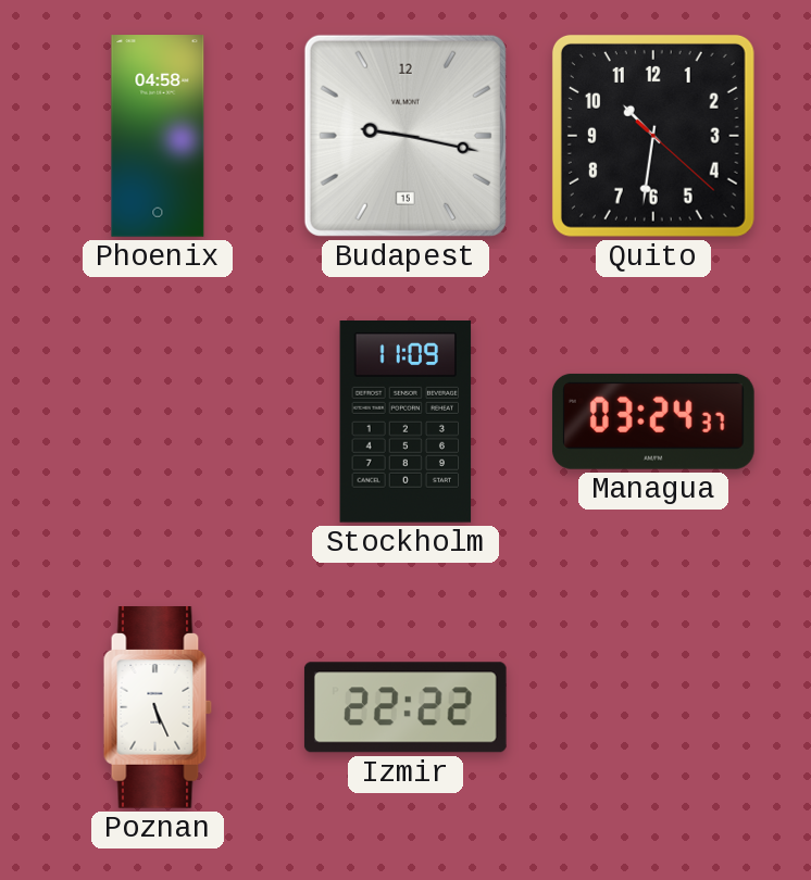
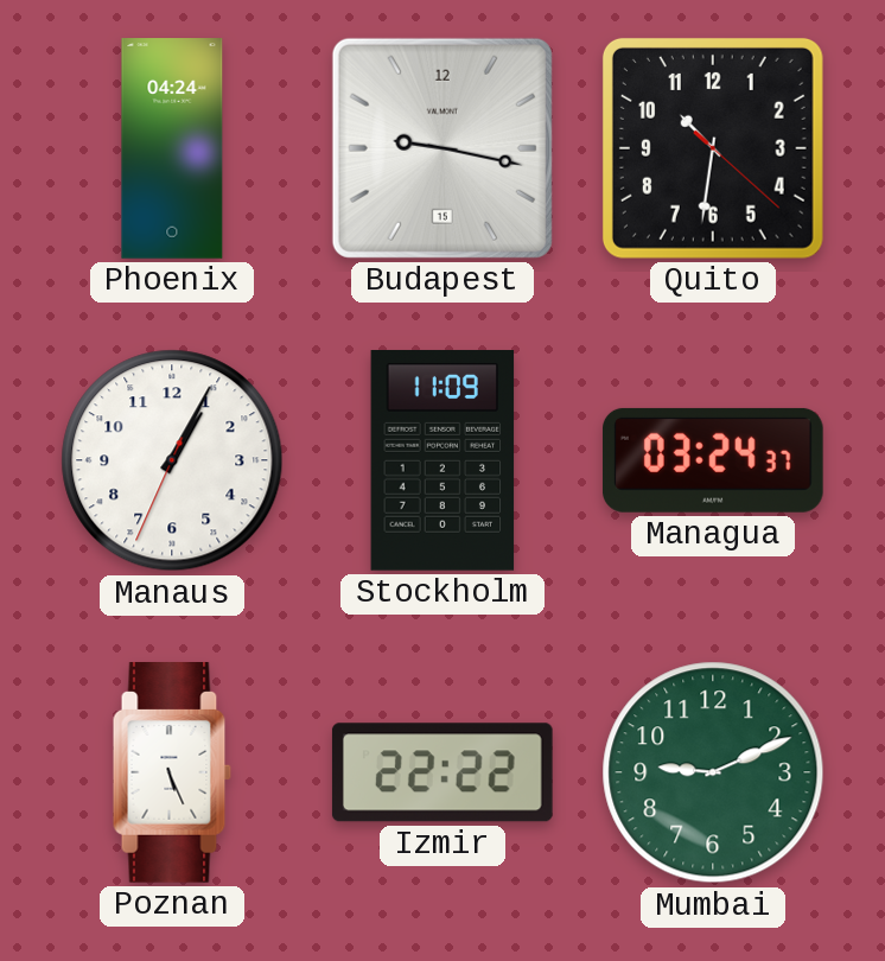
Phoenix: 04:58 -> 04:24
Manaus: none -> 1:04
Mumbai: none -> 9:11
